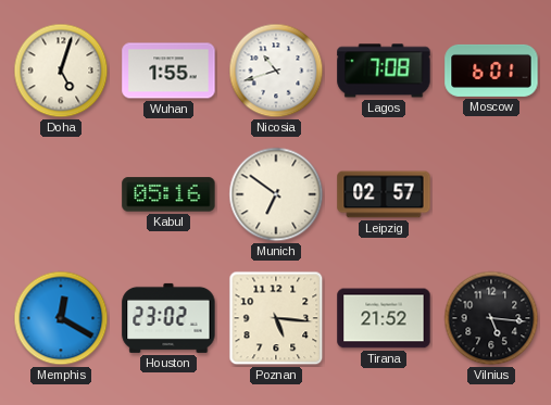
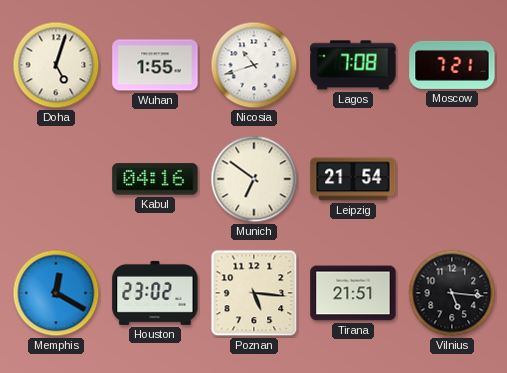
Moscow: 6:01 -> 7:21
Kabul: 05:16 -> 04:16
Leipzig: 02:57 -> 21:54
Tirana: 21:52 -> 21:51
